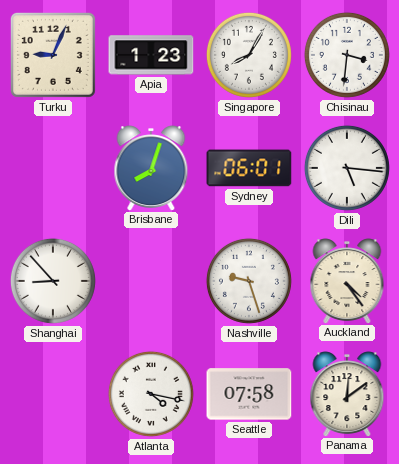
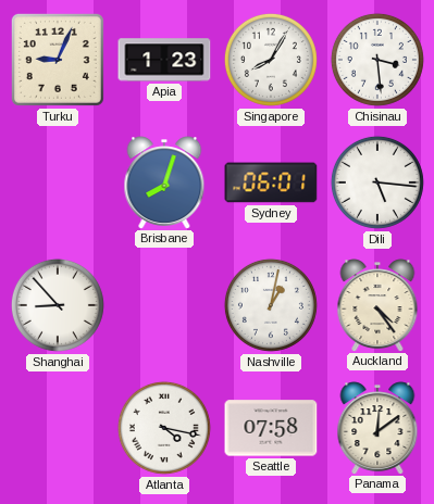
Chisinau: 3:31 -> 3:29
Nashville: 9:27 -> 1:02
